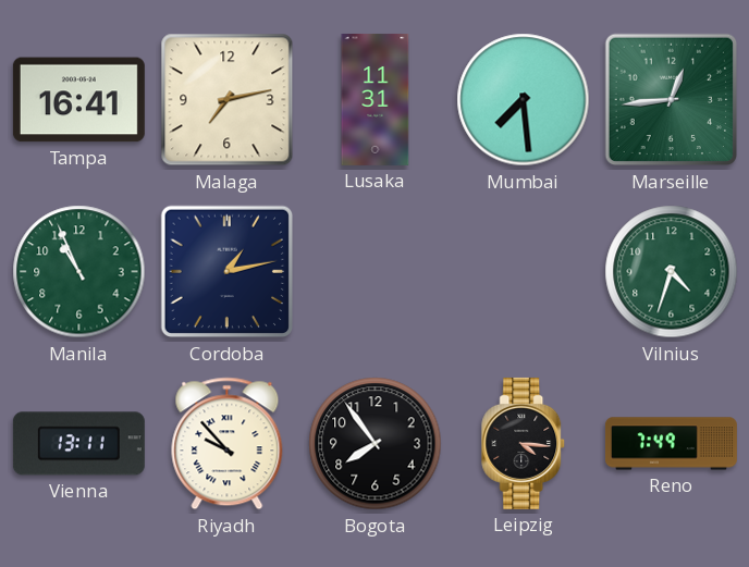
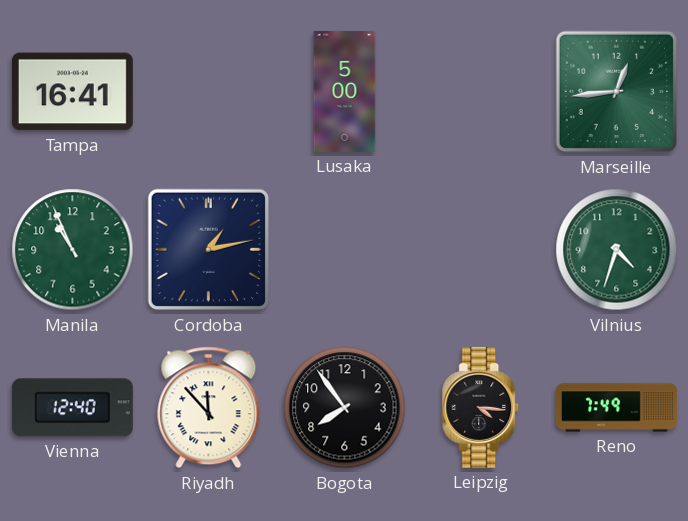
Malaga: 7:13 -> none
Lusaka: 11:31 -> 5:00
Mumbai: 7:29 -> none
Vienna: 13:11 -> 12:40
Riyadh: 9:53 -> 11:53
